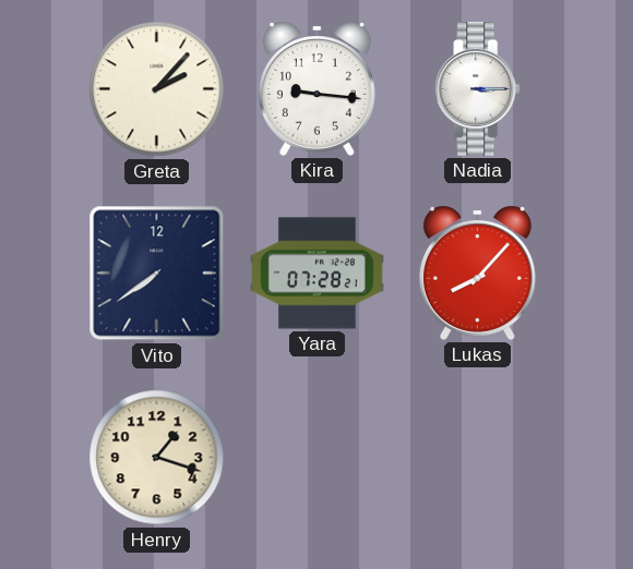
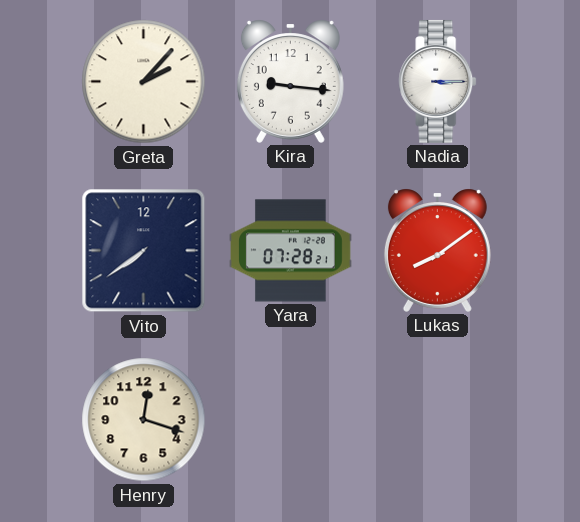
Lukas: 8:07 -> 8:09
Henry: 1:18 -> 12:18
